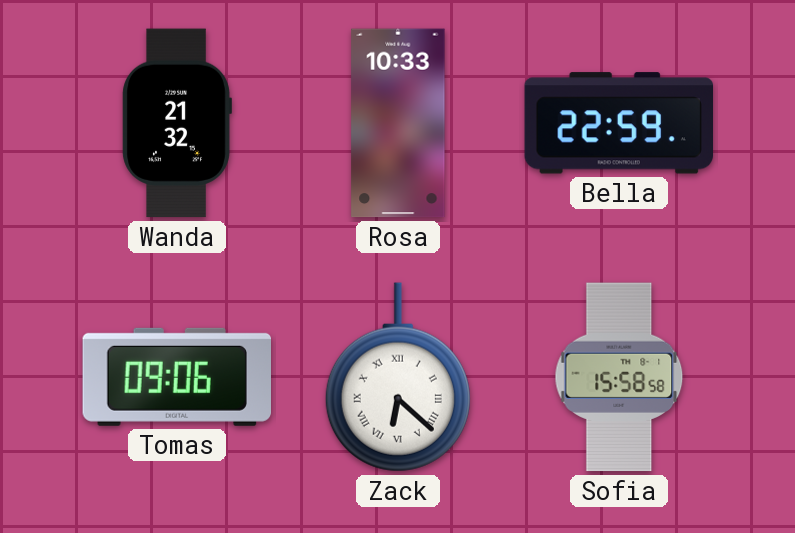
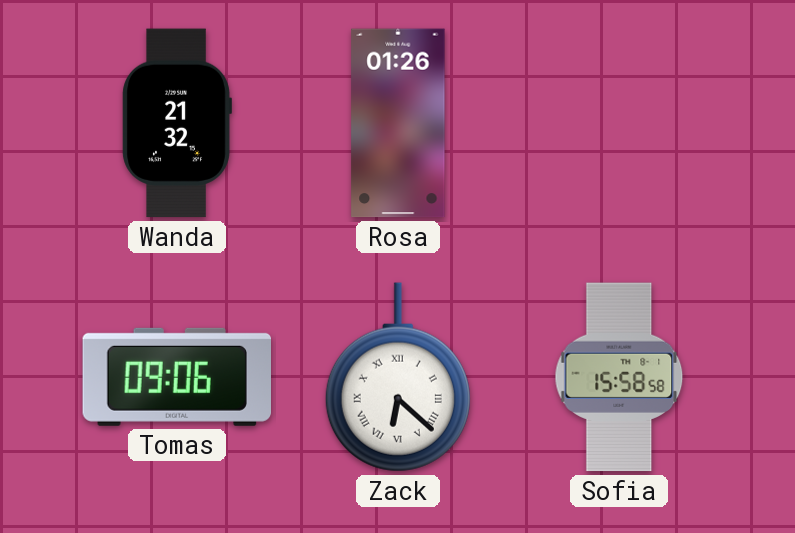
Rosa: 10:33 -> 01:26
Bella: 22:59 -> none
